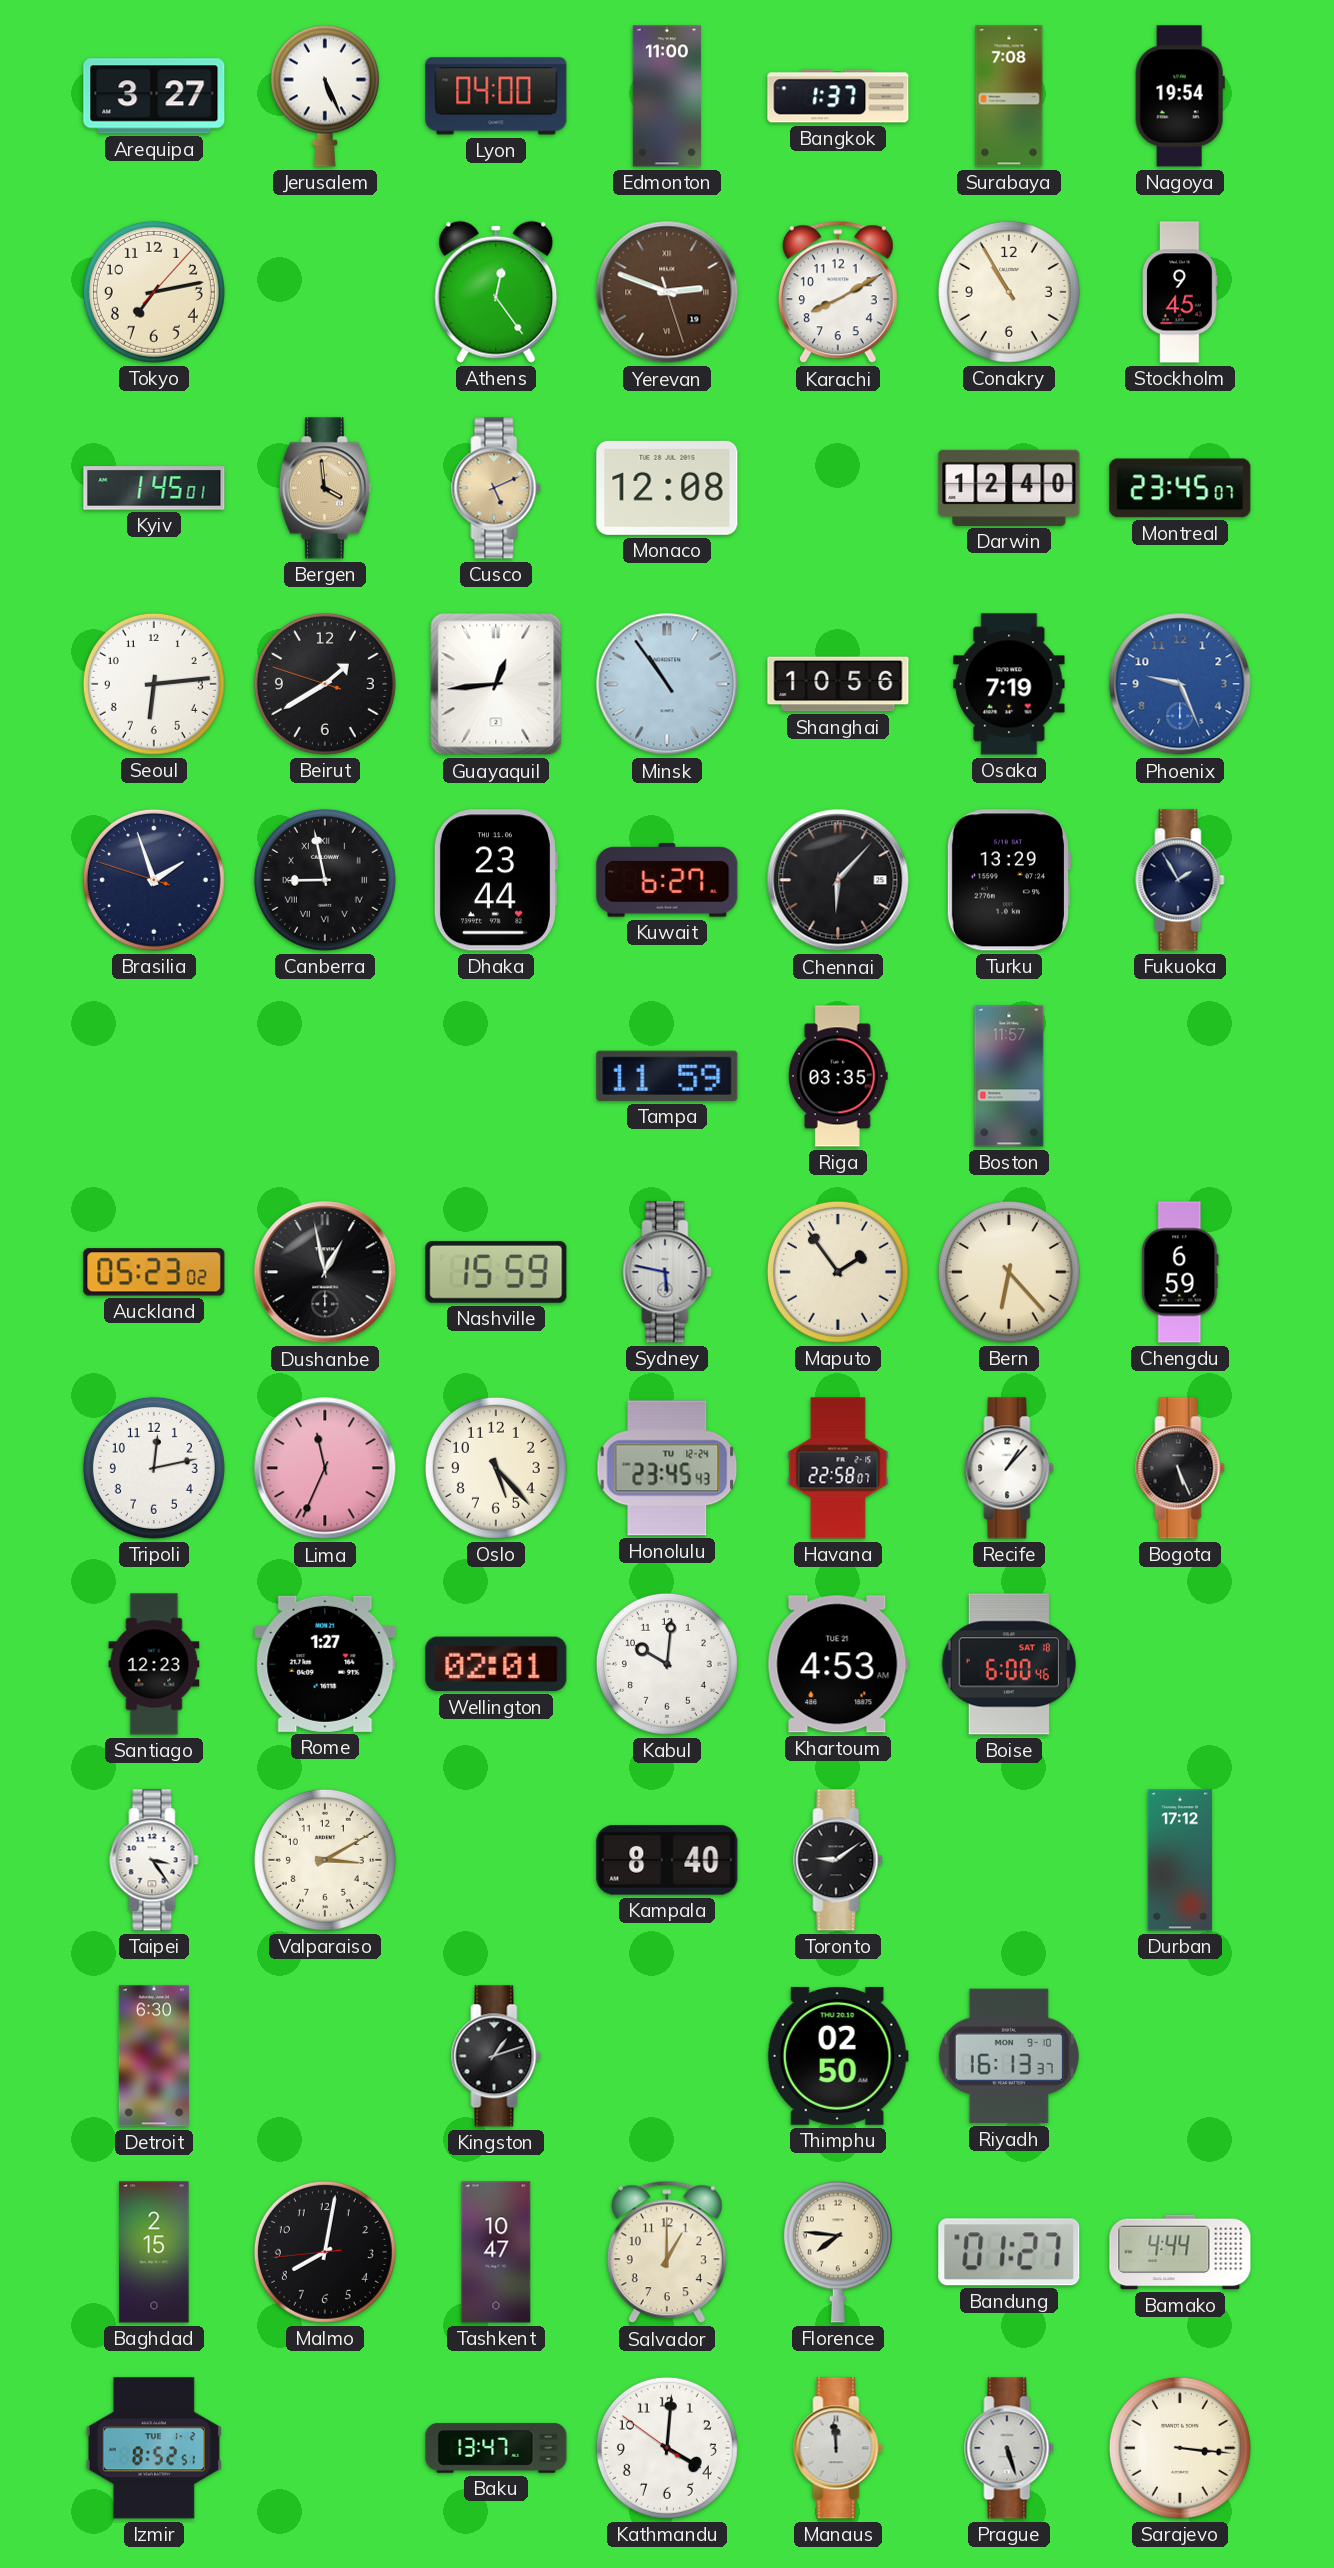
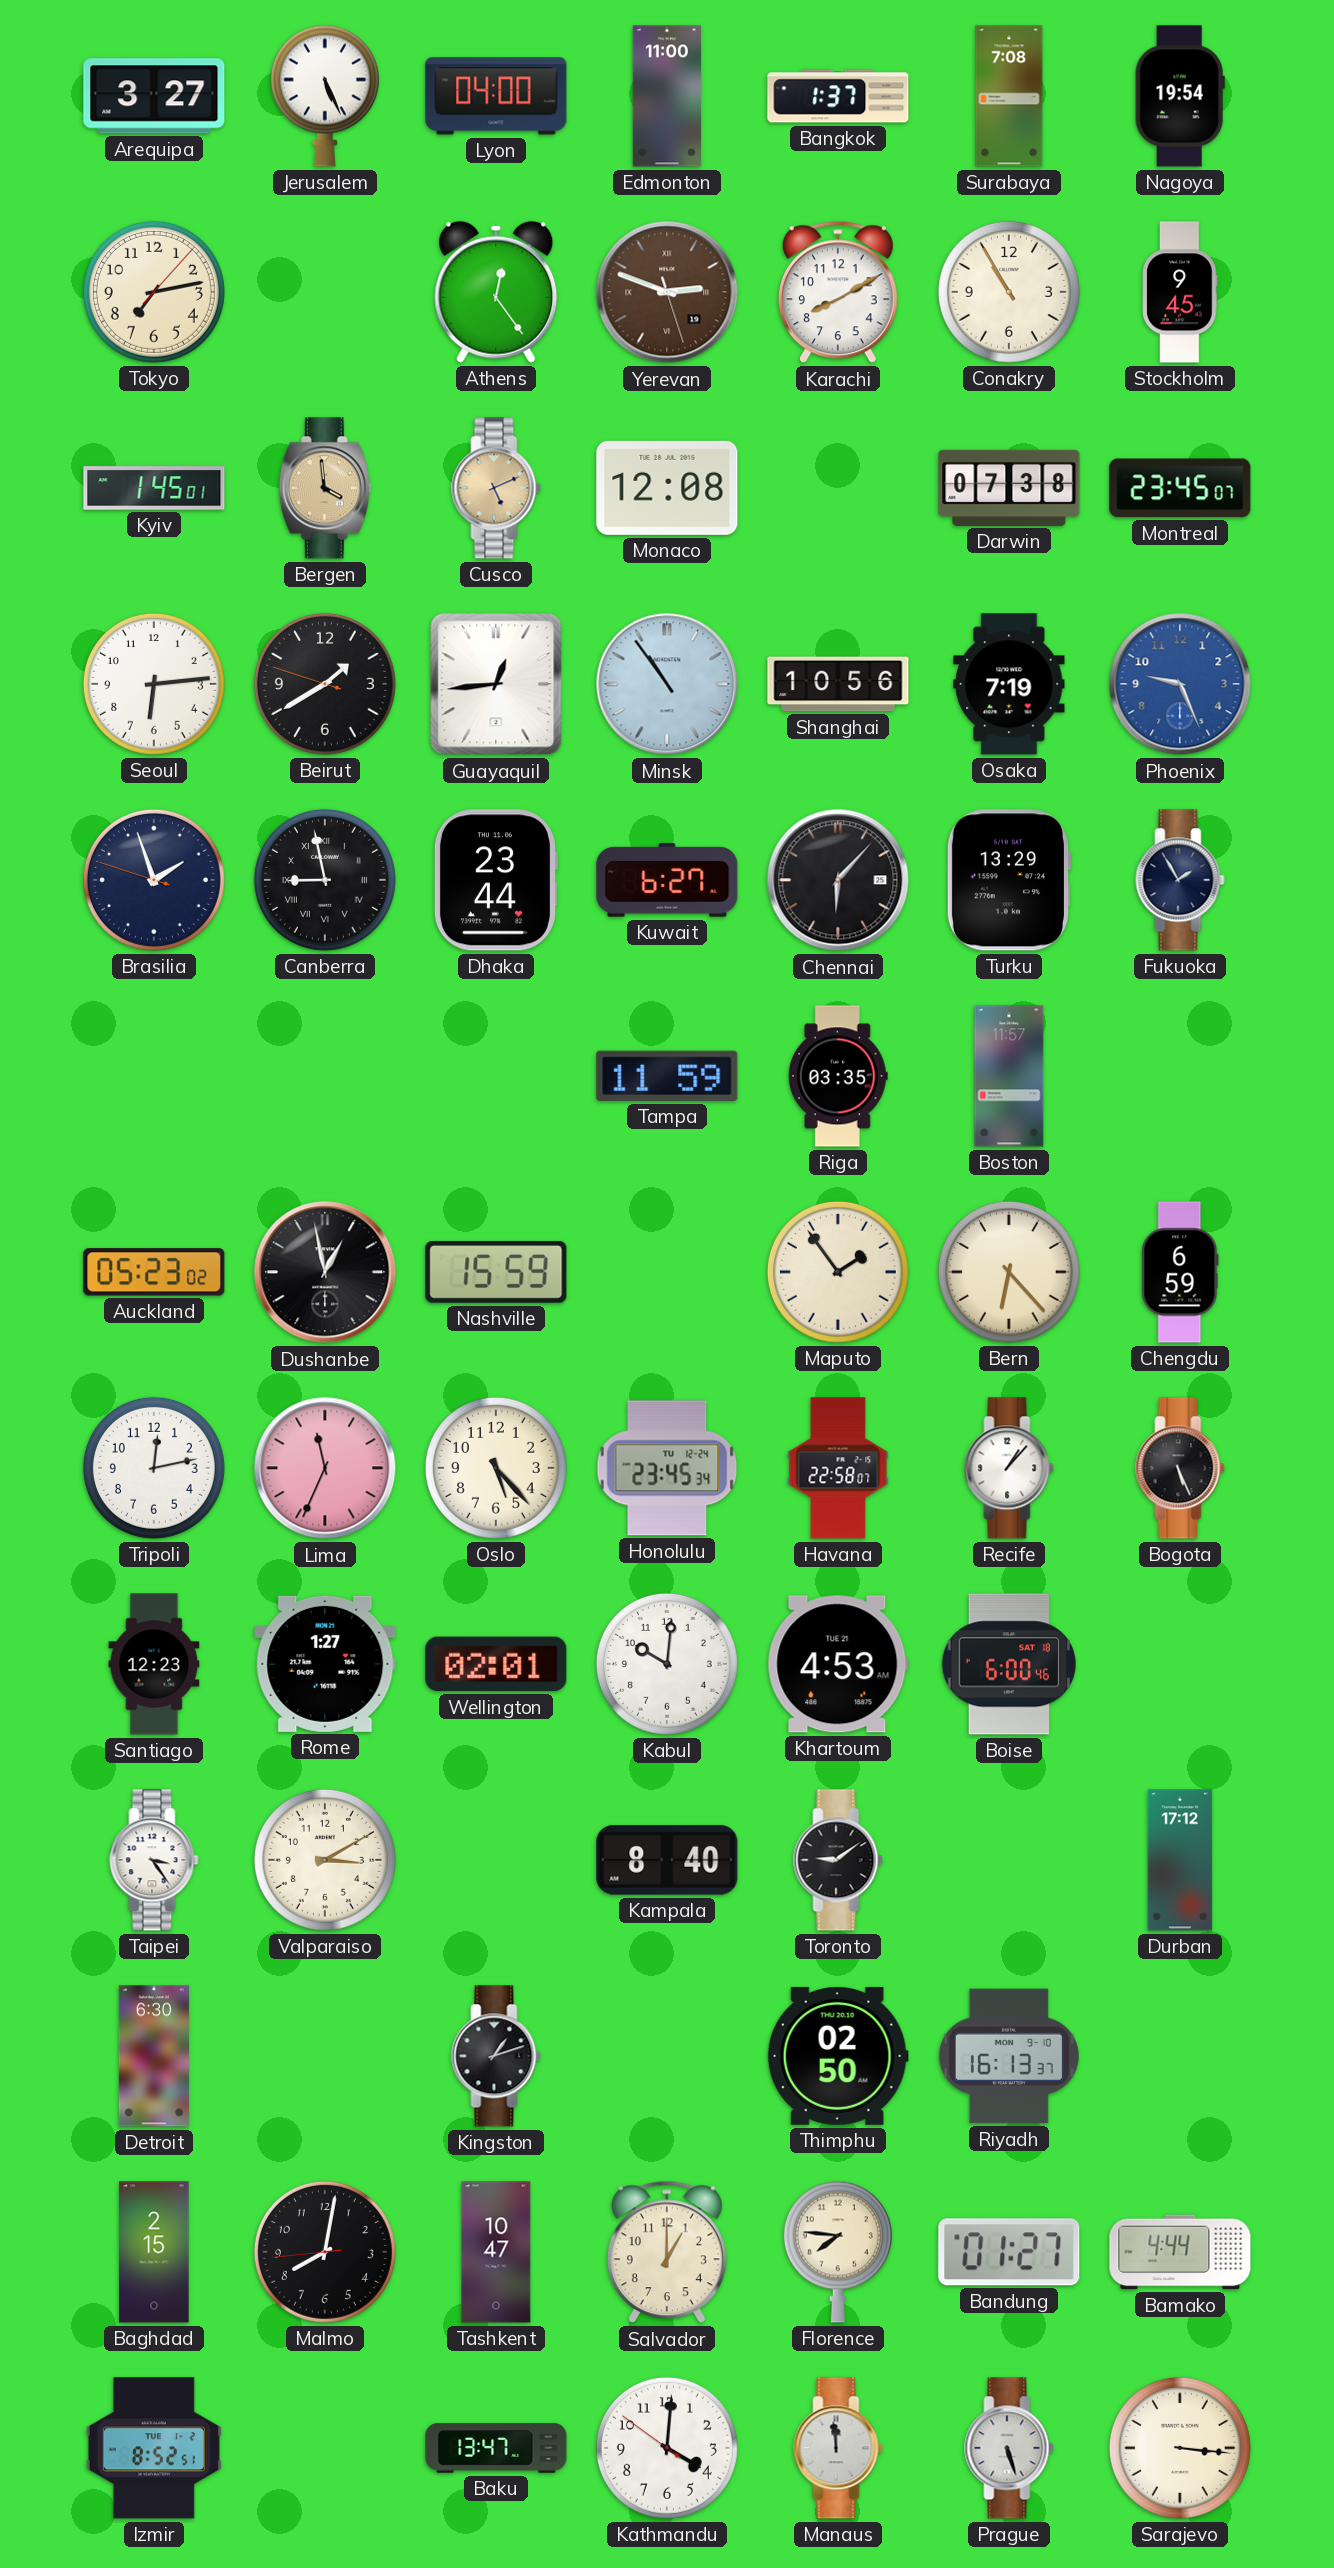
Darwin: 12:40 -> 07:38
Sydney: 5:47 -> none
Honolulu: 23:45:43 -> 23:45:34
